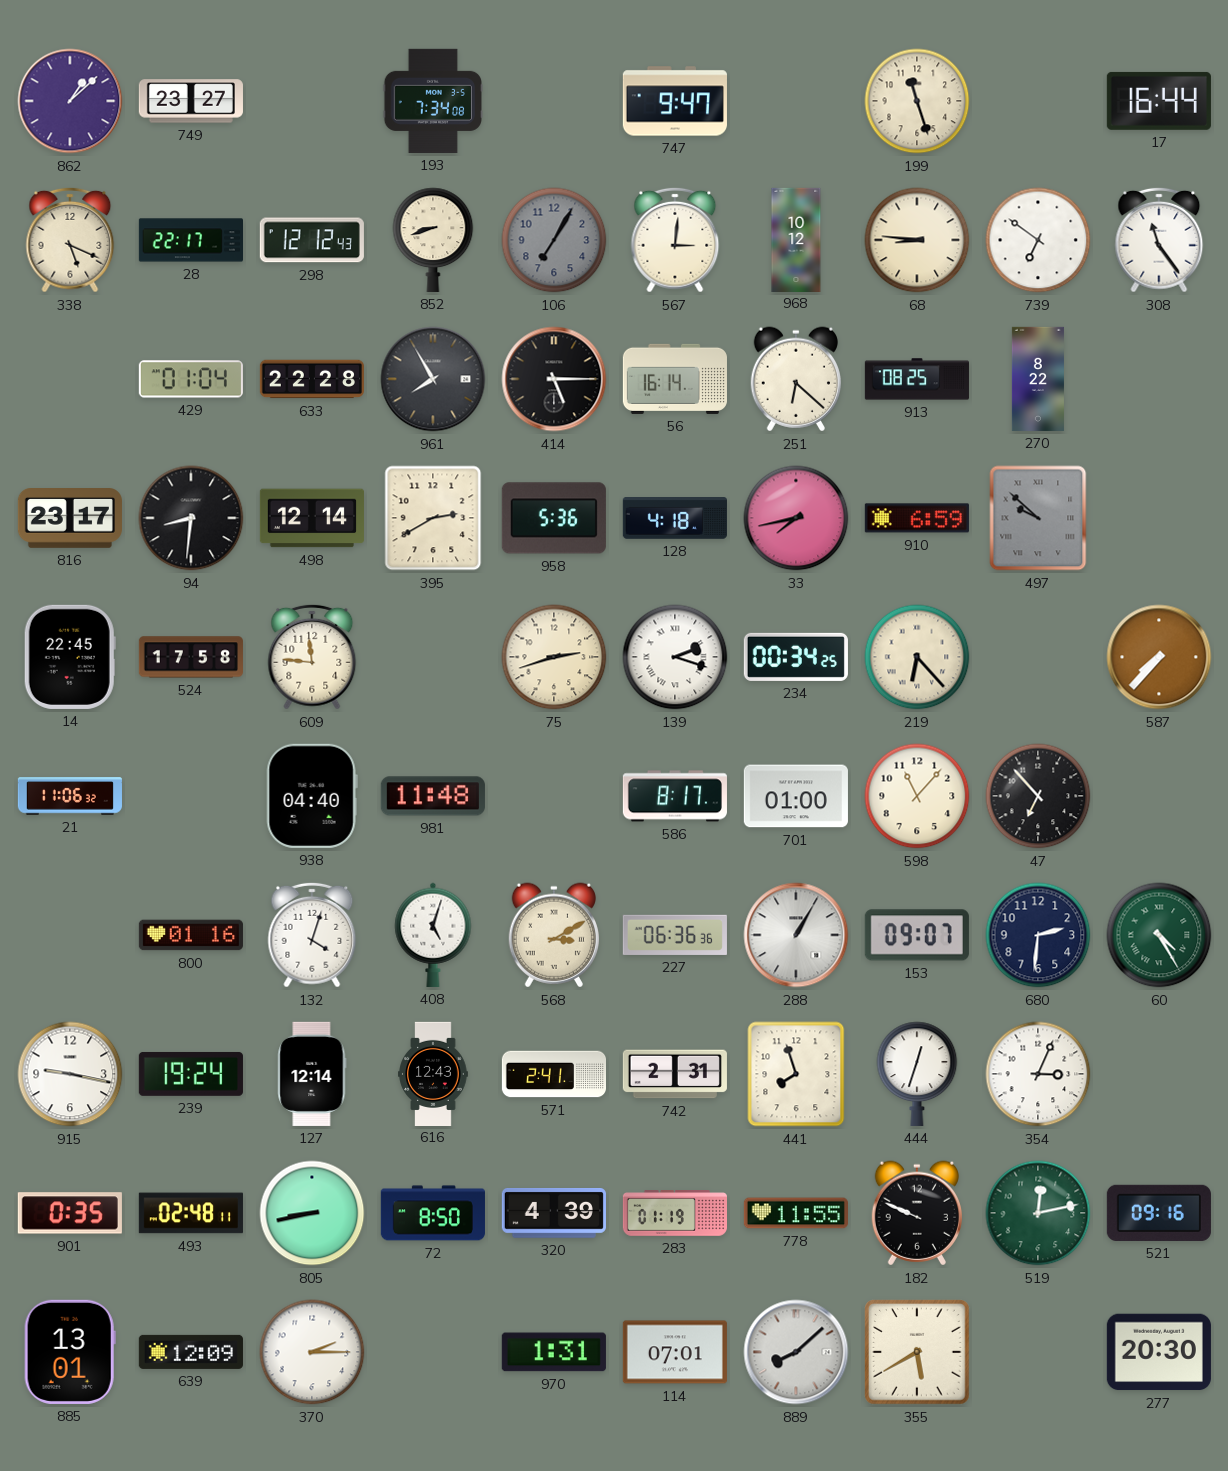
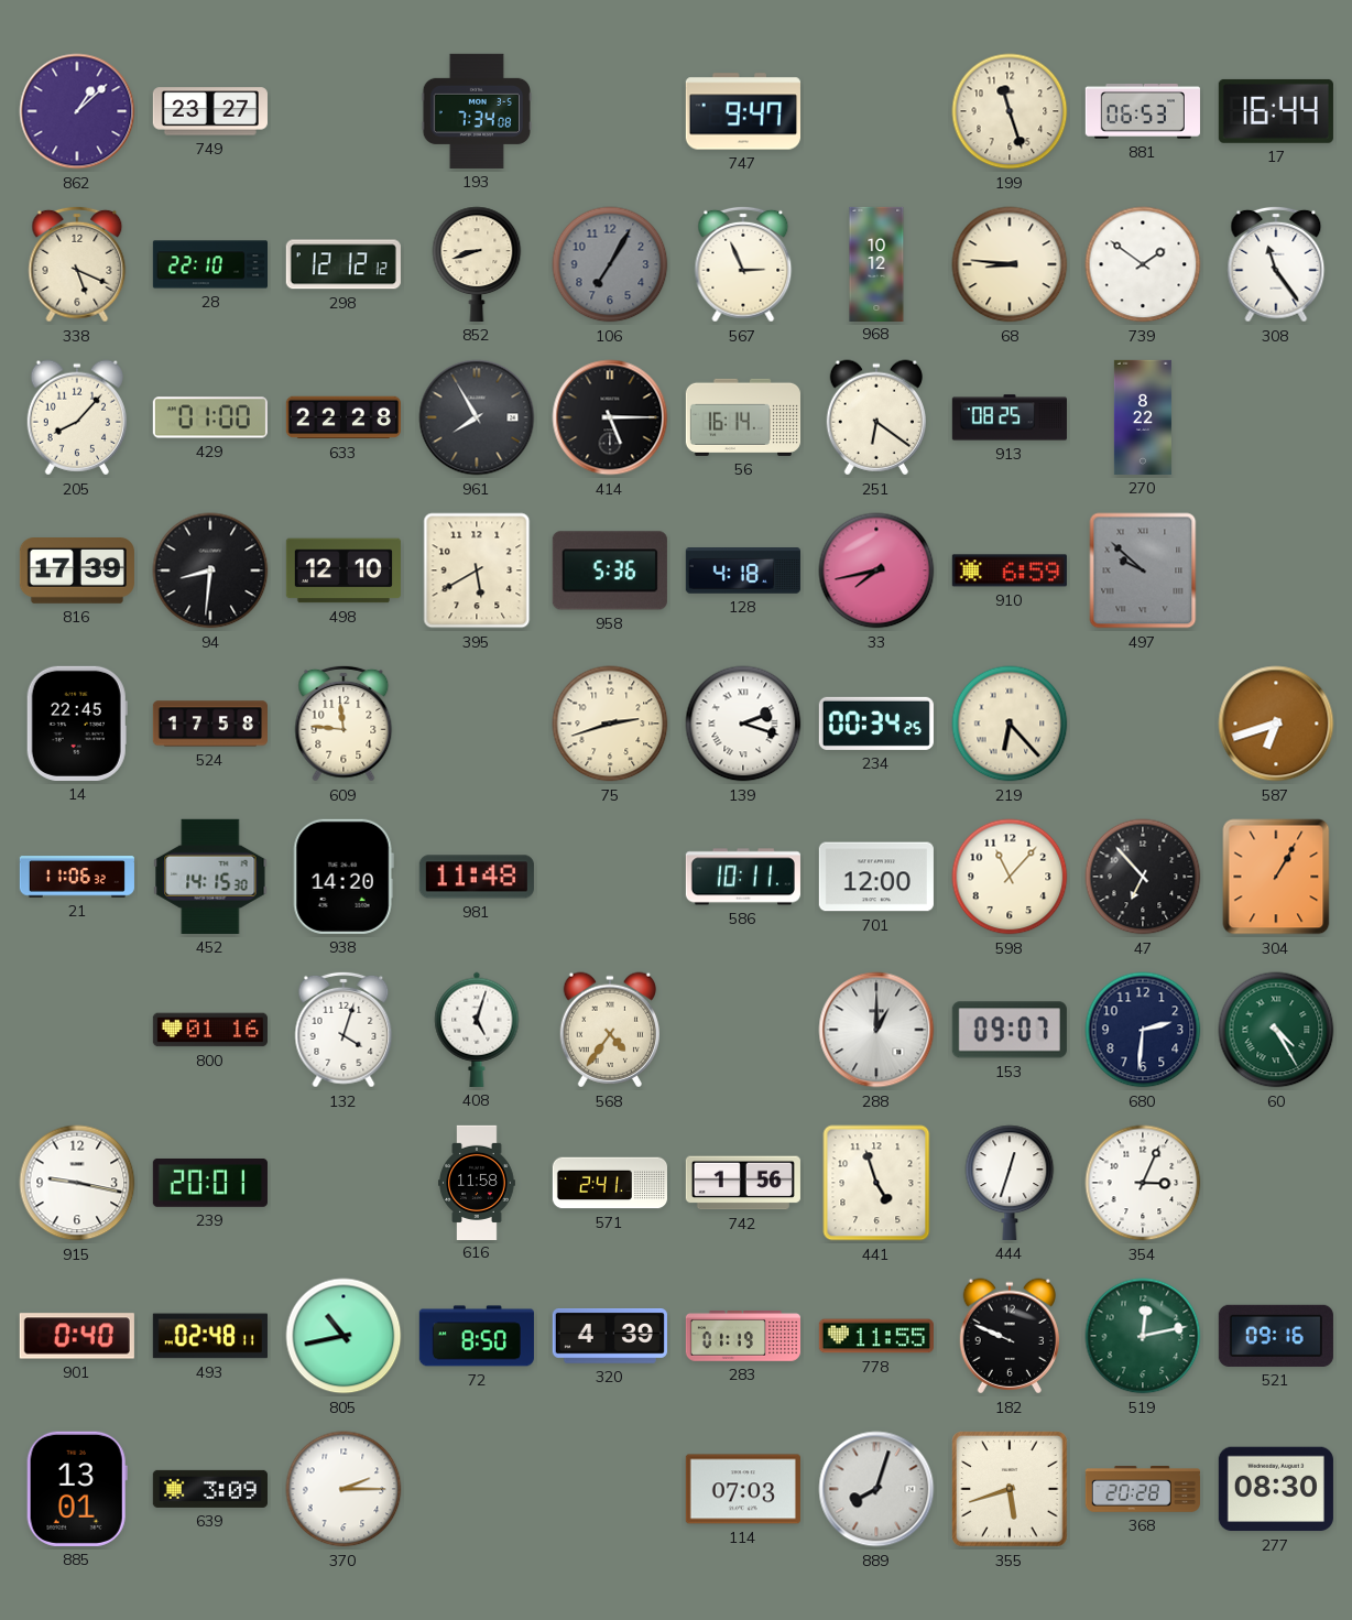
881: none -> 06:53
28: 22:17 -> 22:10
298: 12:12:43 -> 12:12:12
567: 3:01 -> 2:56
739: 6:51 -> 1:51
205: none -> 8:07
429: 01:04 -> 01:00
251: 6:22 -> 6:21
816: 23:17 -> 17:39
498: 12:14 -> 12:10
395: 2:40 -> 5:40
587: 7:37 -> 6:42
452: none -> 14:15
938: 04:40 -> 14:20
586: 8:17 -> 10:11
701: 01:00 -> 12:00
304: none -> 1:05
568: 3:10 -> 4:36
227: 06:36 -> none
288: 1:05 -> 1:00
239: 19:24 -> 20:01
127: 12:14 -> none
616: 12:43 -> 11:58
742: 2:31 -> 1:56
441: 7:57 -> 4:57
901: 0:35 -> 0:40
805: 8:43 -> 10:43
639: 12:09 -> 3:09
970: 1:31 -> none
114: 07:01 -> 07:03
889: 8:08 -> 8:03
355: 5:40 -> 5:42
368: none -> 20:28
277: 20:30 -> 08:30
